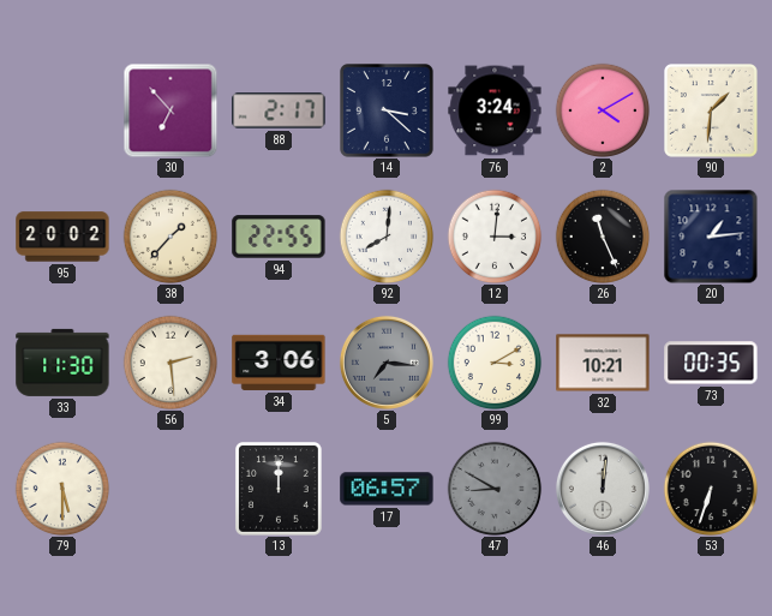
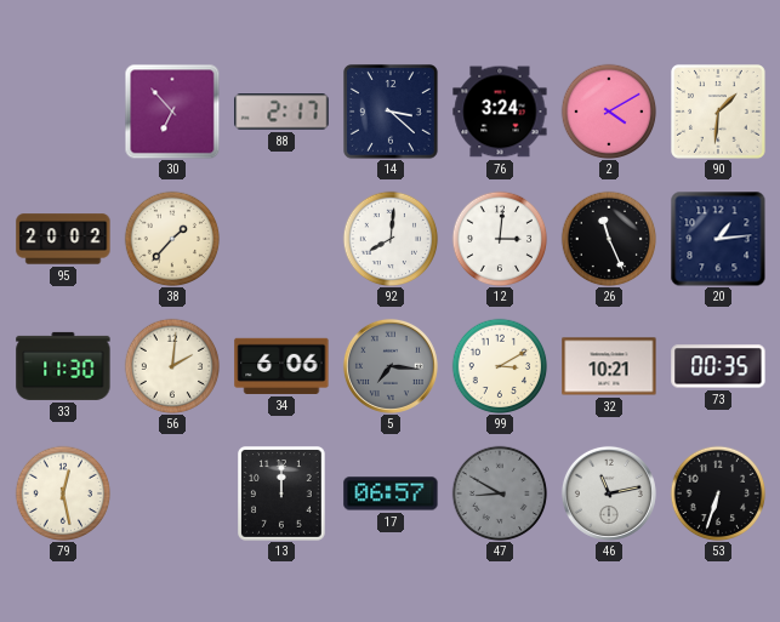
94: 22:55 -> none
56: 2:29 -> 2:01
34: 3:06 -> 6:06
79: 5:30 -> 12:28
46: 12:01 -> 11:13
